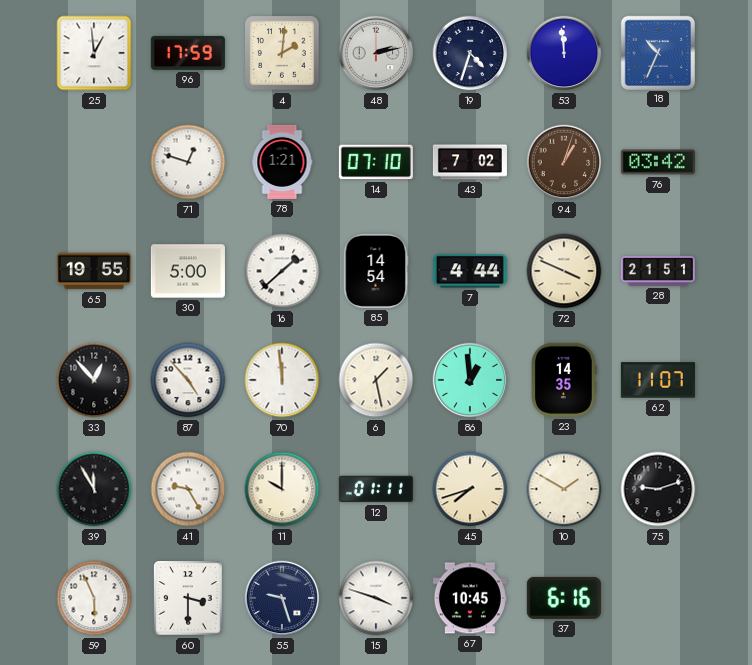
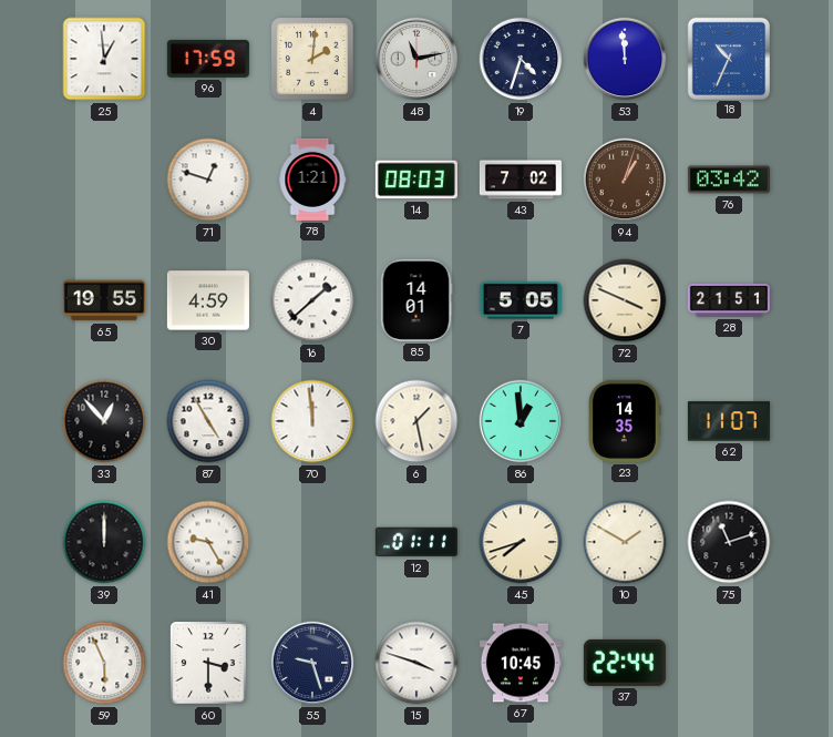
48: 2:13 -> 11:13
14: 07:10 -> 08:03
30: 5:00 -> 4:59
85: 14:54 -> 14:01
7: 4:44 -> 5:05
87: 4:53 -> 4:55
39: 11:55 -> 12:00
11: 10:00 -> none
75: 9:12 -> 11:12
37: 6:16 -> 22:44
